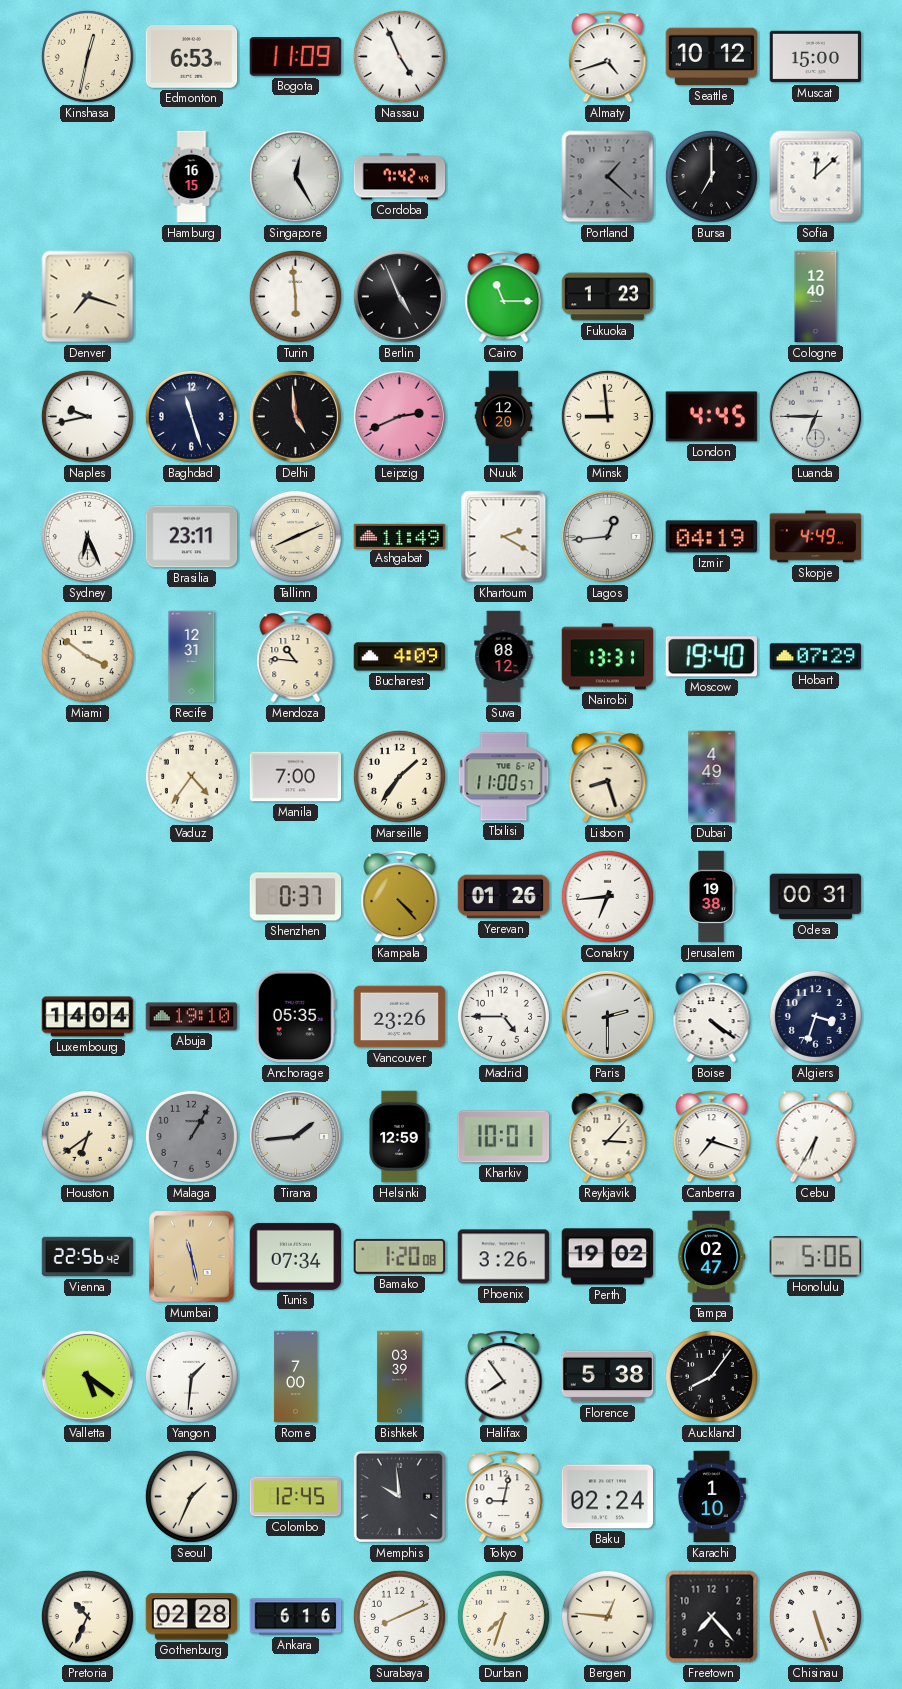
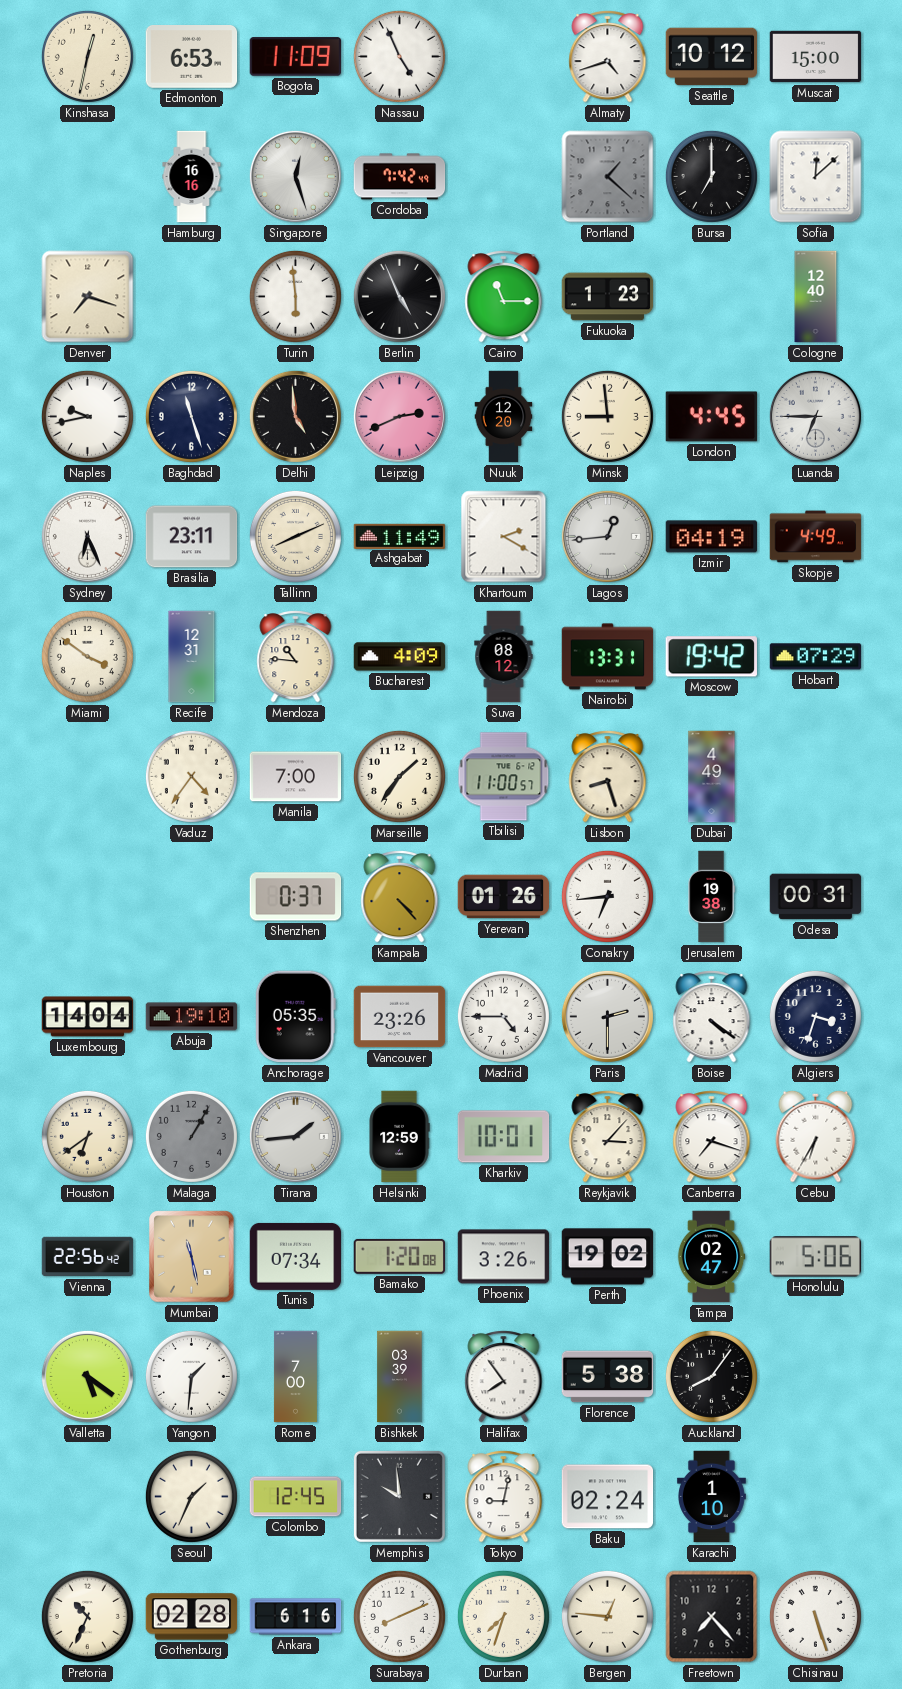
Hamburg: 16:15 -> 16:16
Singapore: 12:25 -> 12:27
Moscow: 19:40 -> 19:42
